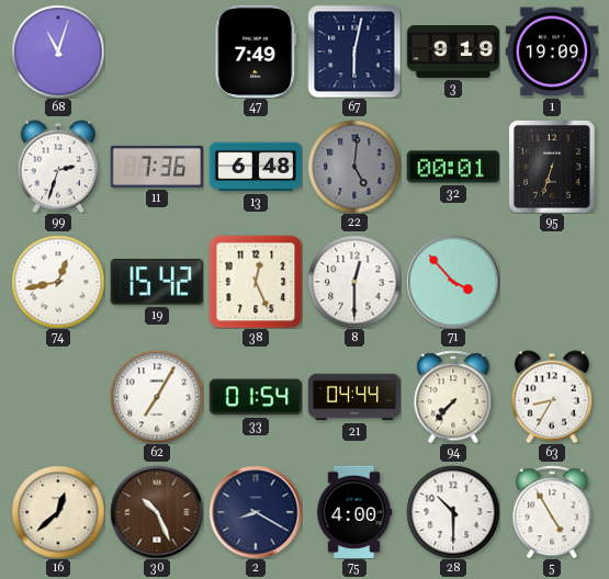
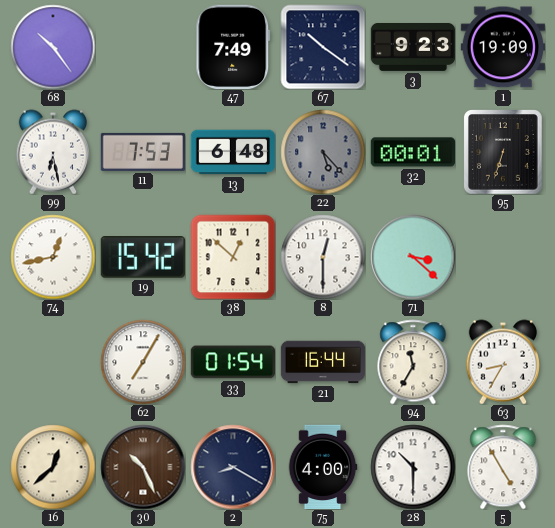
68: 11:03 -> 10:24
67: 6:02 -> 10:21
3: 9:19 -> 9:23
99: 2:33 -> 6:28
11: 7:36 -> 7:53
22: 5:01 -> 5:23
38: 12:26 -> 12:52
71: 3:53 -> 3:22
21: 04:44 -> 16:44
94: 7:37 -> 11:35
